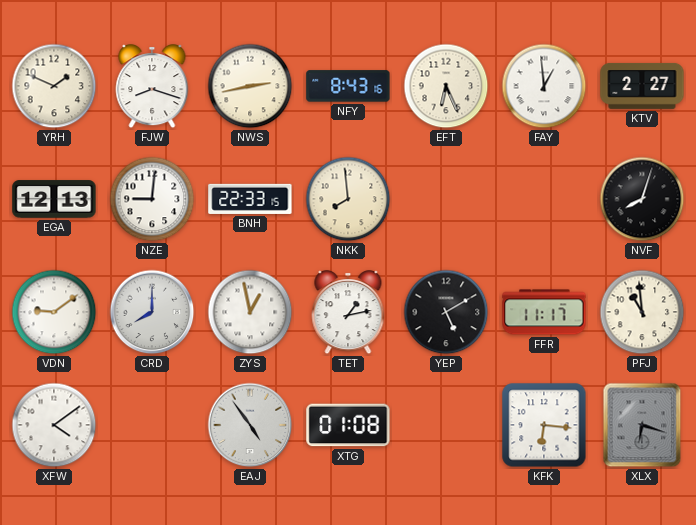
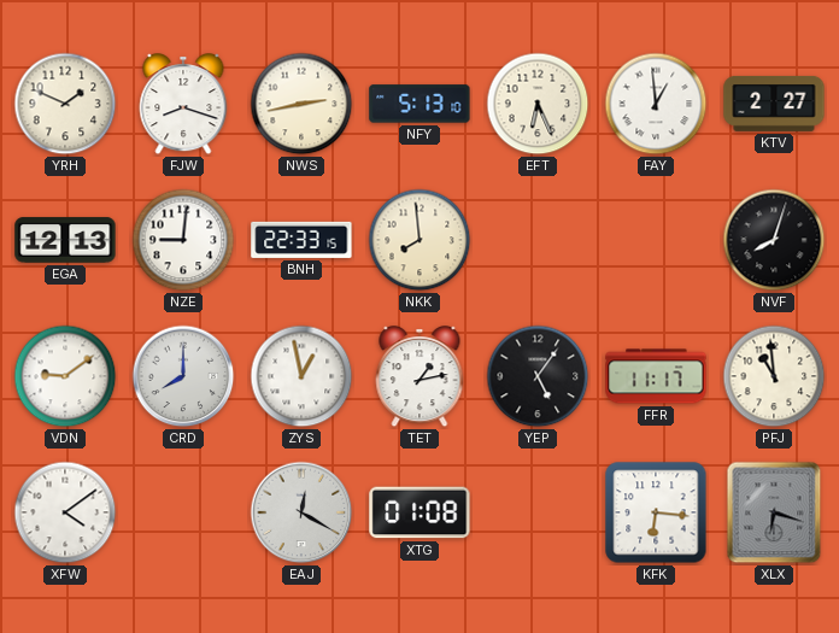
NFY: 8:43 -> 5:13
YEP: 5:10 -> 5:06
EAJ: 4:54 -> 12:20
